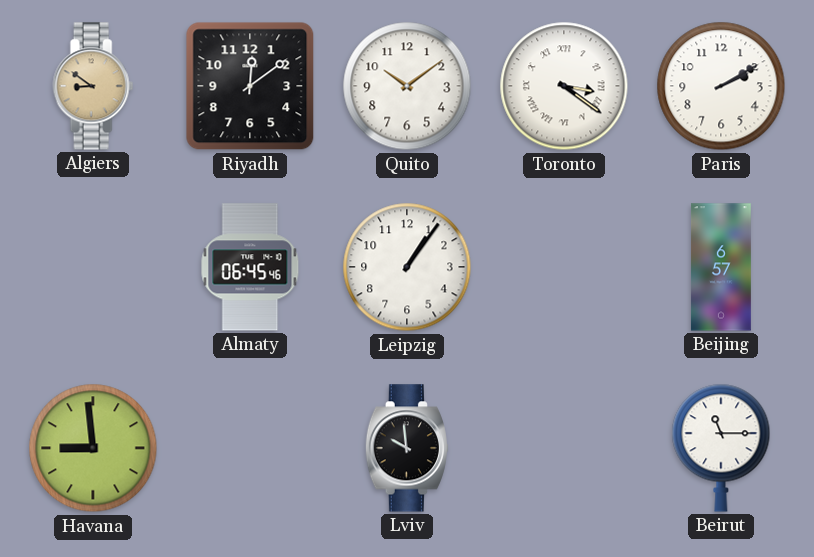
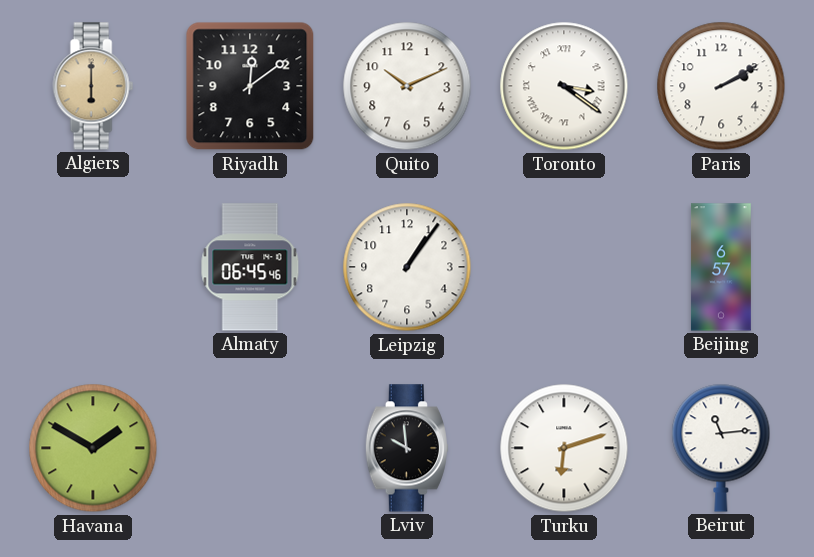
Algiers: 8:51 -> 6:00
Quito: 10:09 -> 10:11
Havana: 8:59 -> 1:50
Turku: none -> 6:12
Beirut: 11:15 -> 11:14
